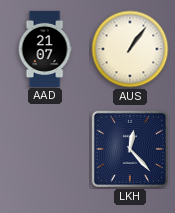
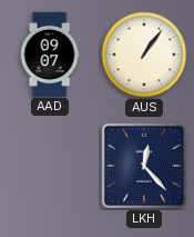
AAD: 21:07 -> 09:07
